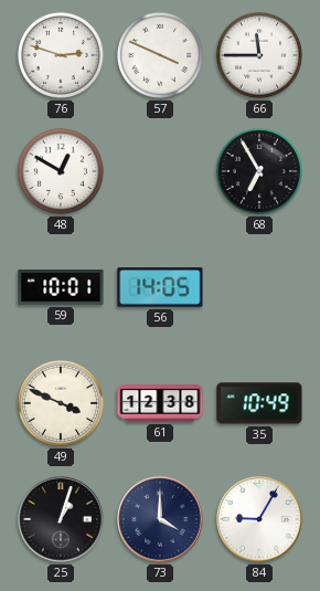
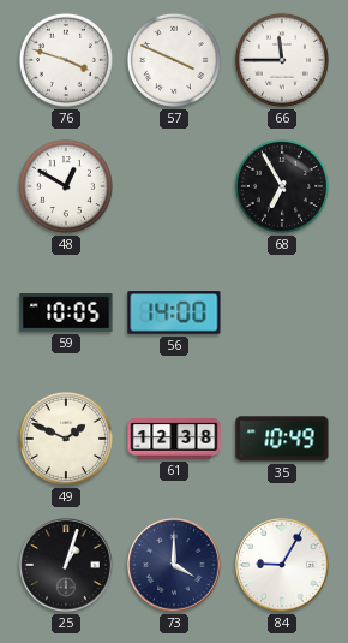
76: 2:48 -> 3:48
59: 10:01 -> 10:05
56: 14:05 -> 14:00
49: 3:49 -> 1:49
